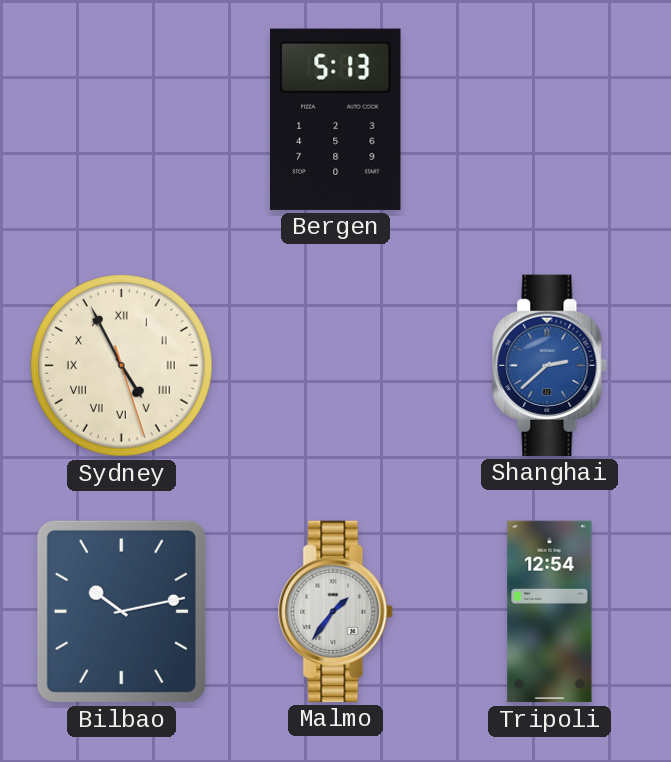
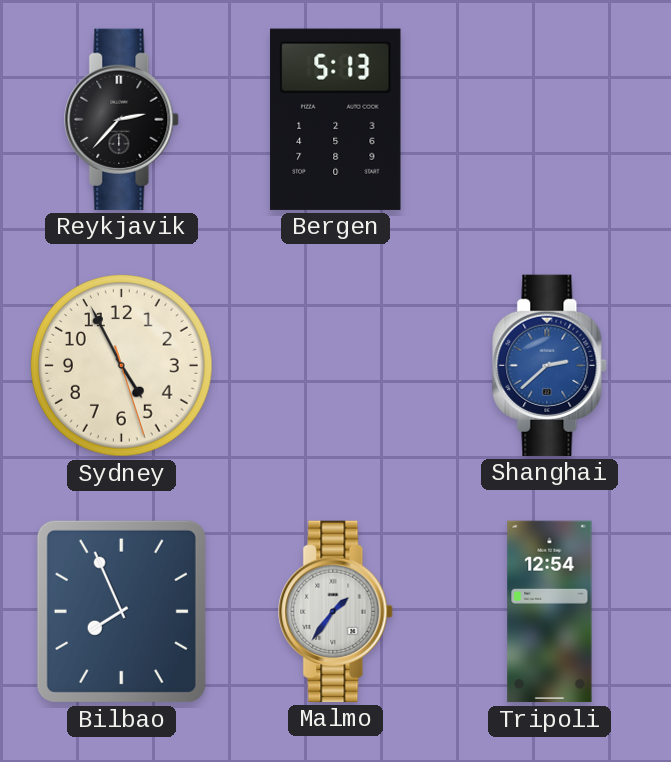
Reykjavik: none -> 2:37
Sydney numerals: Roman -> Arabic
Bilbao: 10:13 -> 7:56
